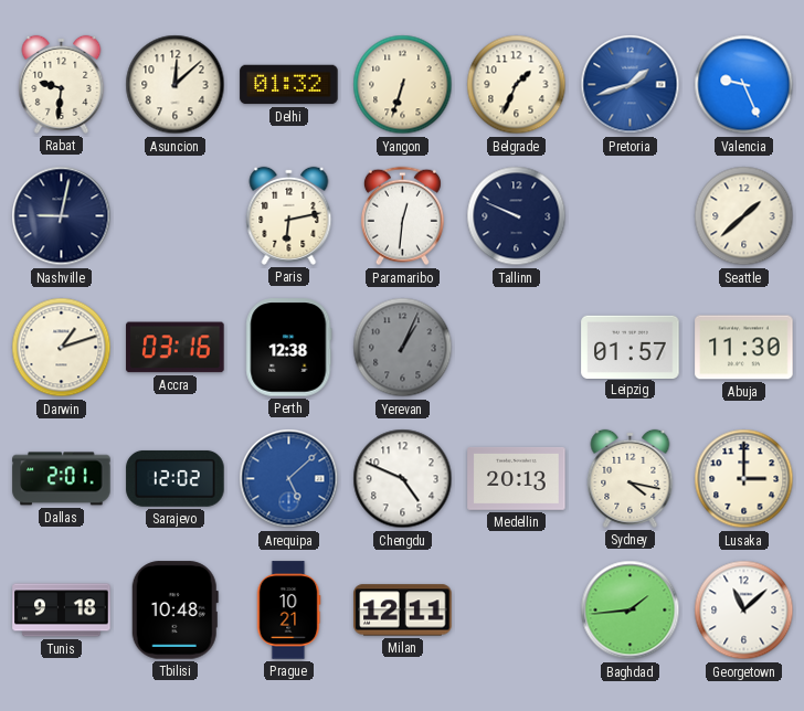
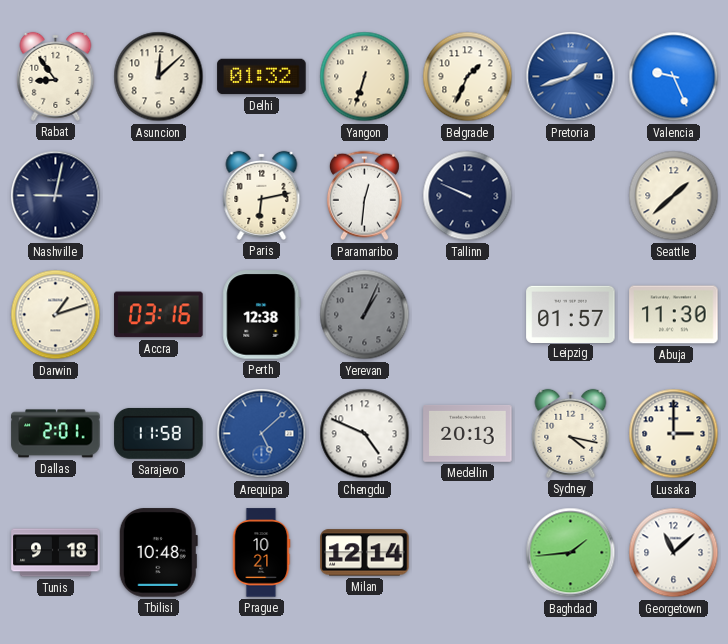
Rabat: 9:31 -> 8:54
Sarajevo: 12:02 -> 11:58
Milan: 12:11 -> 12:14
